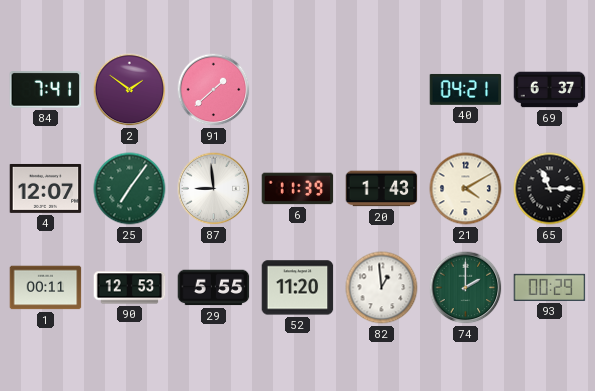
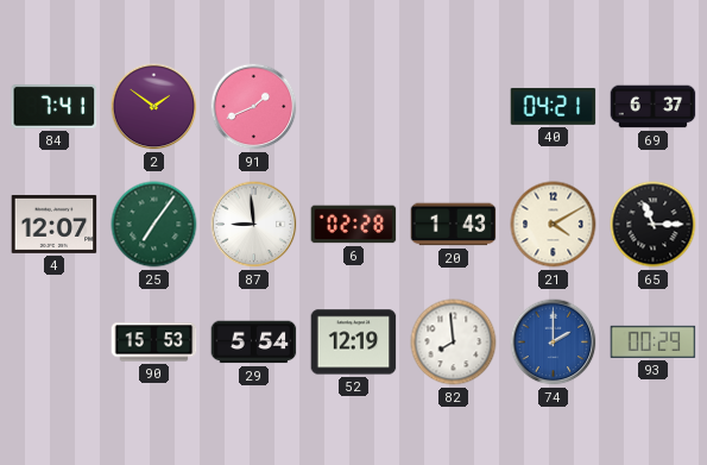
91: 1:38 -> 1:41
6: 11:39 -> 02:28
1: 00:11 -> none
90: 12:53 -> 15:53
29: 5:55 -> 5:54
52: 11:20 -> 12:19
82: 12:59 -> 7:59
74 dial: green -> blue
